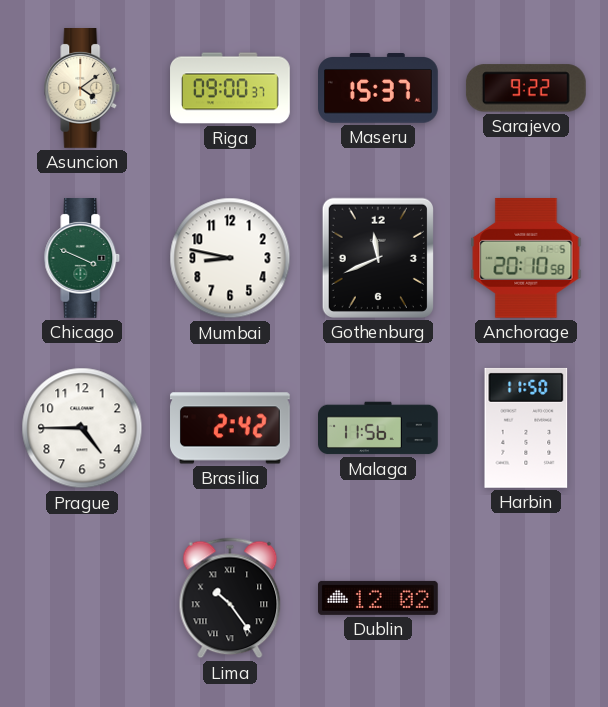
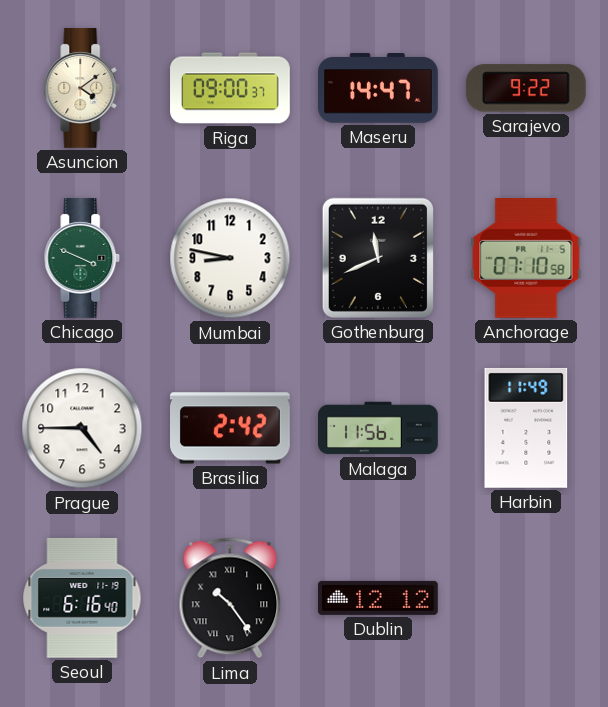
Maseru: 15:37 -> 14:47
Anchorage: 20:10 -> 07:10
Harbin: 11:50 -> 11:49
Seoul: none -> 6:16
Dublin: 12:02 -> 12:12
